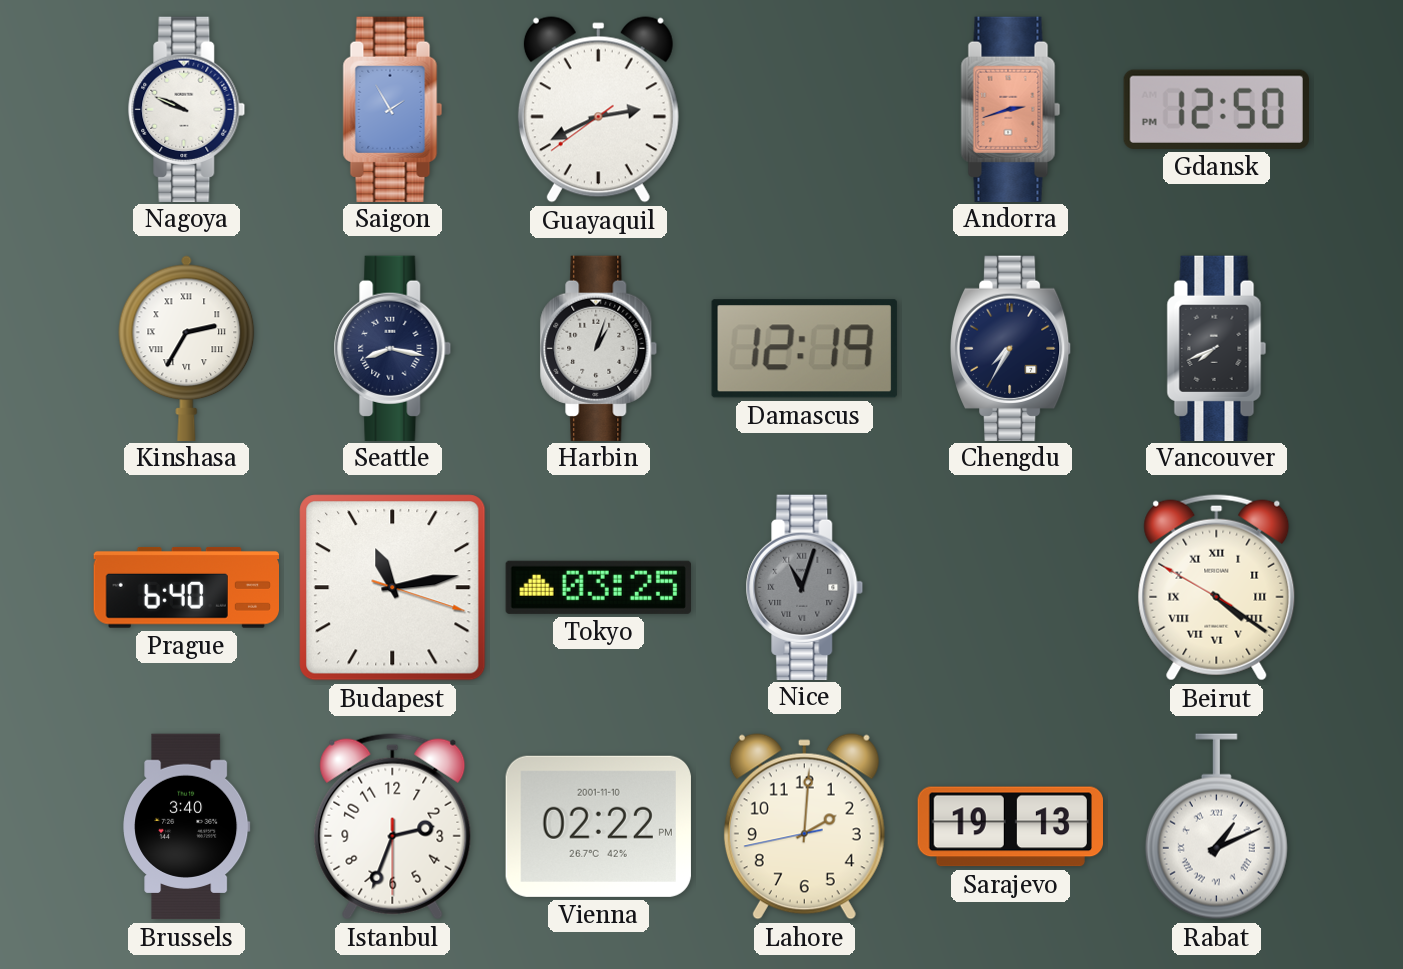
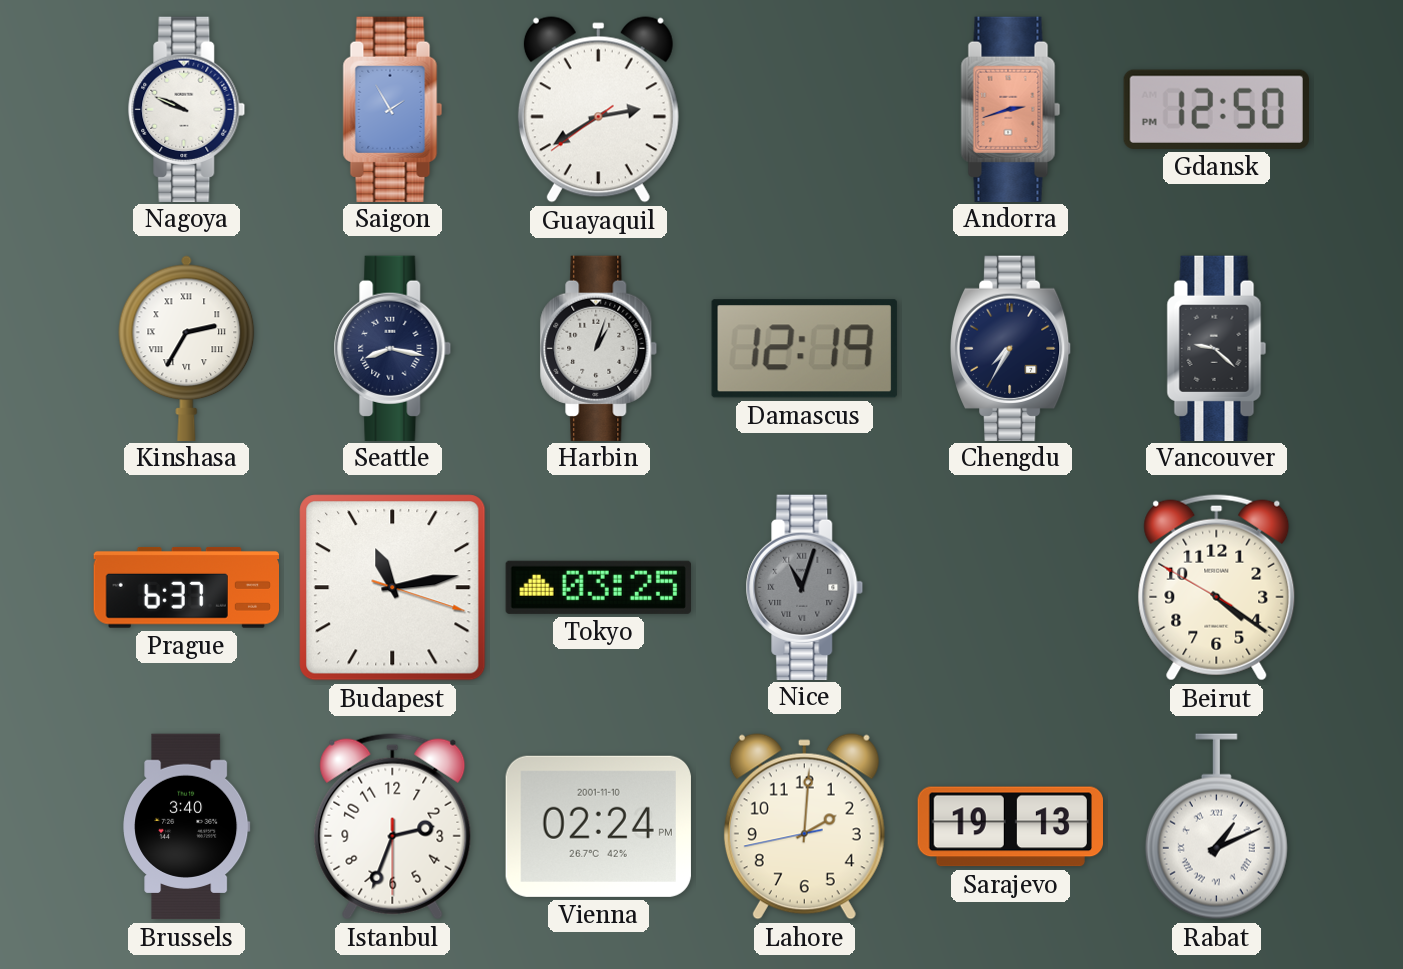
Guayaquil: 2:40 -> 2:39
Vancouver: 7:41 -> 9:22
Prague: 6:40 -> 6:37
Beirut numerals: Roman -> Arabic
Vienna: 02:22 -> 02:24
